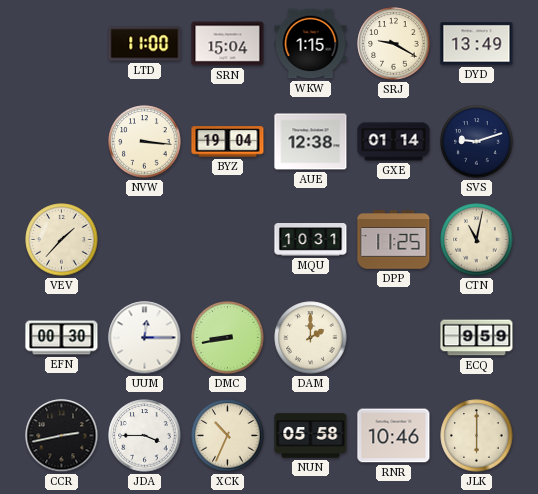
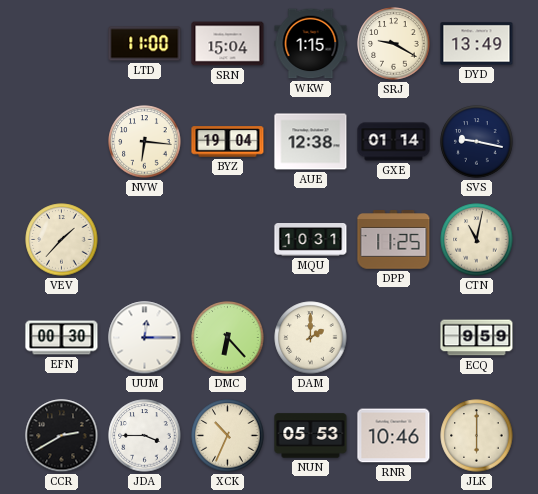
NVW: 3:16 -> 6:16
SVS: 9:12 -> 9:17
DMC: 8:43 -> 6:23
CCR: 2:43 -> 2:40
NUN: 05:58 -> 05:53
